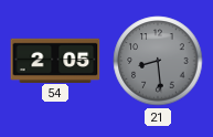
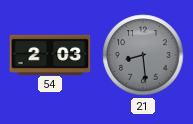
54: 2:05 -> 2:03
